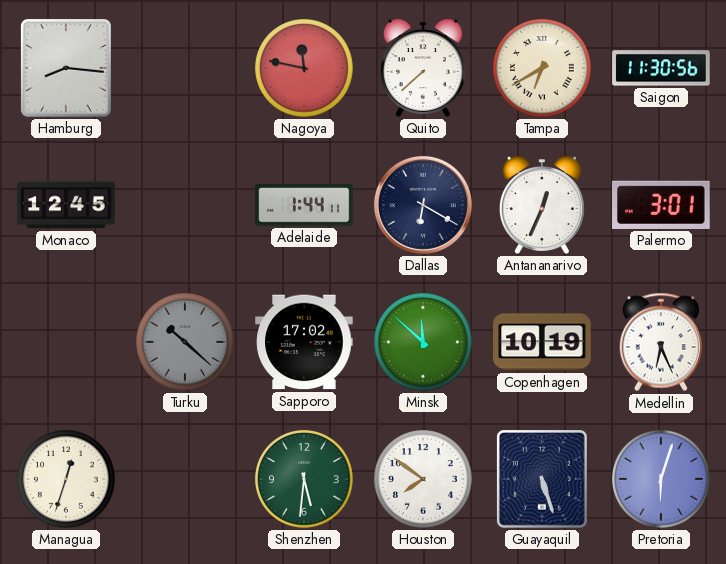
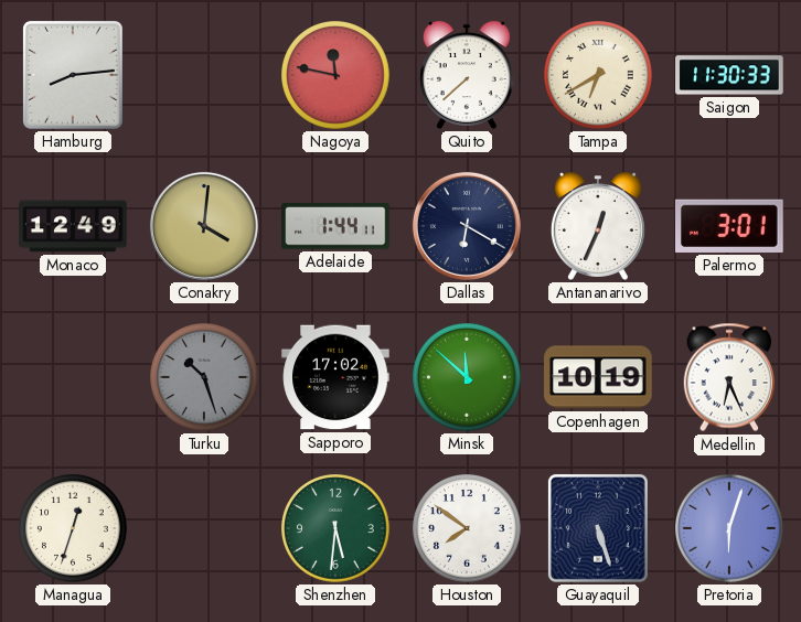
Hamburg: 8:16 -> 8:14
Saigon: 11:30:56 -> 11:30:33
Monaco: 12:45 -> 12:49
Conakry: none -> 4:01
Turku: 10:22 -> 10:27
